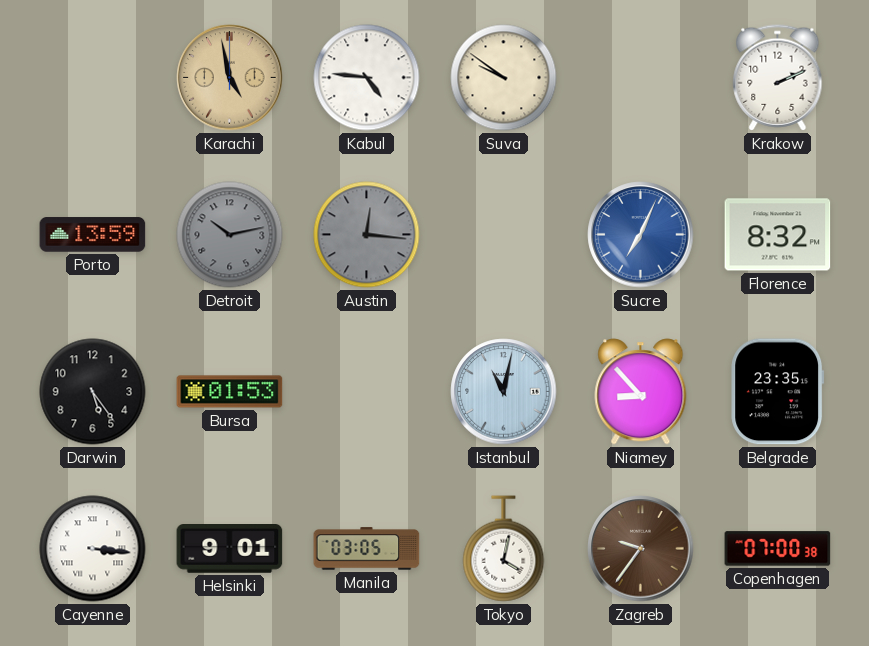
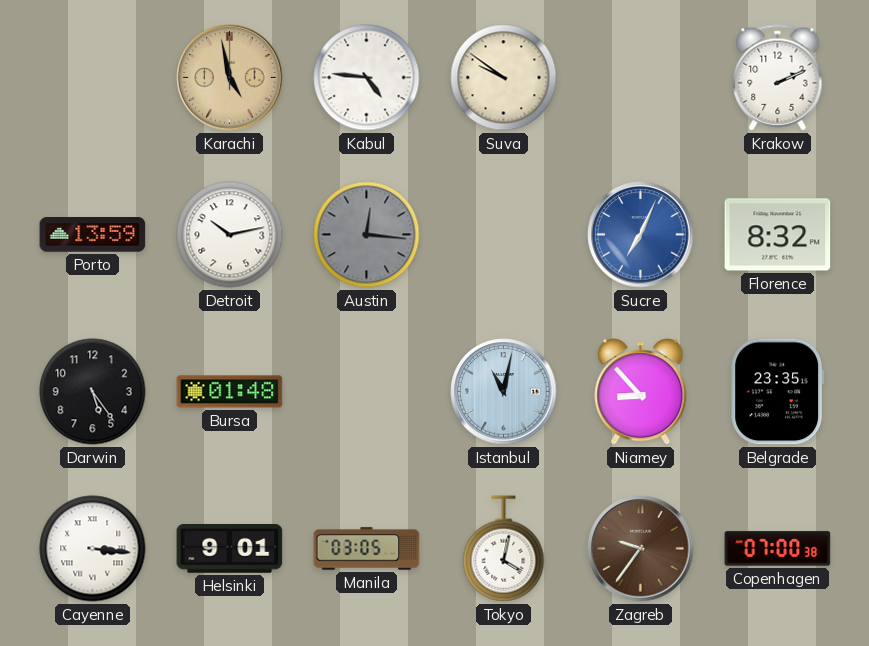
Detroit dial: grey -> white
Bursa: 01:53 -> 01:48
